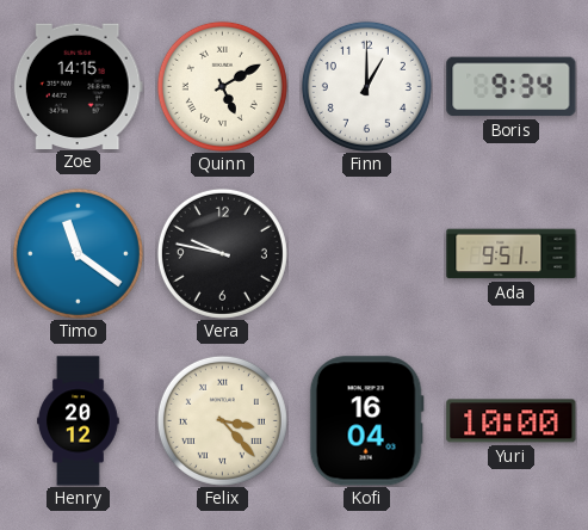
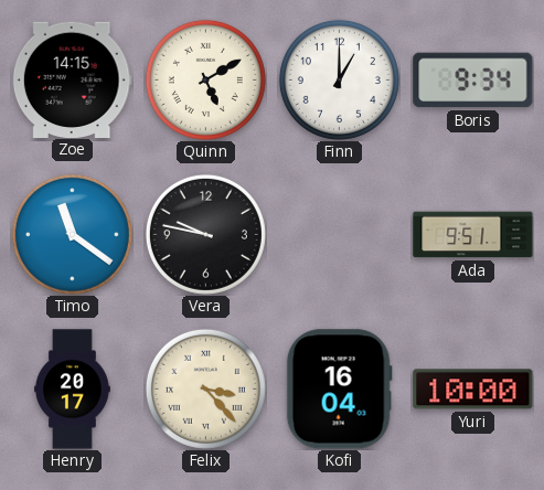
Henry: 20:12 -> 20:17
